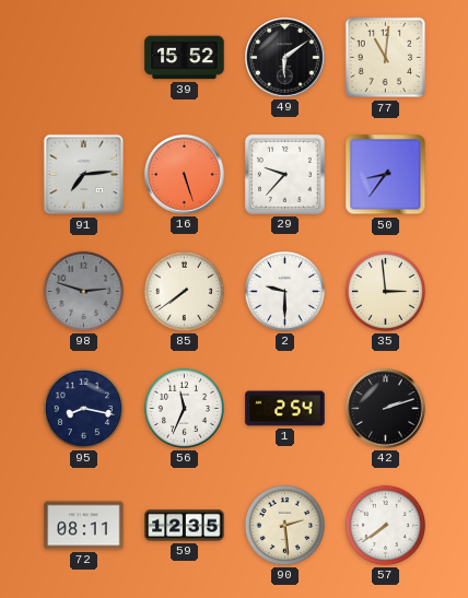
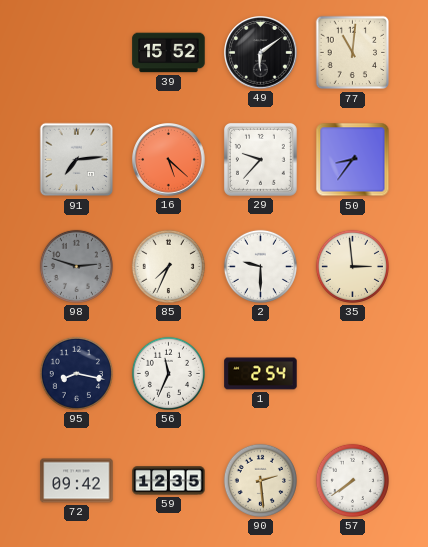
16: 5:27 -> 5:22
85: 7:39 -> 7:34
42: 2:12 -> none
72: 08:11 -> 09:42
